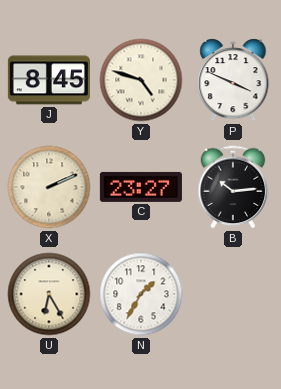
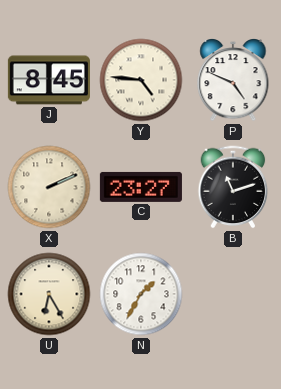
Y: 4:48 -> 4:46
P: 3:49 -> 4:49
B: 10:14 -> 11:12
